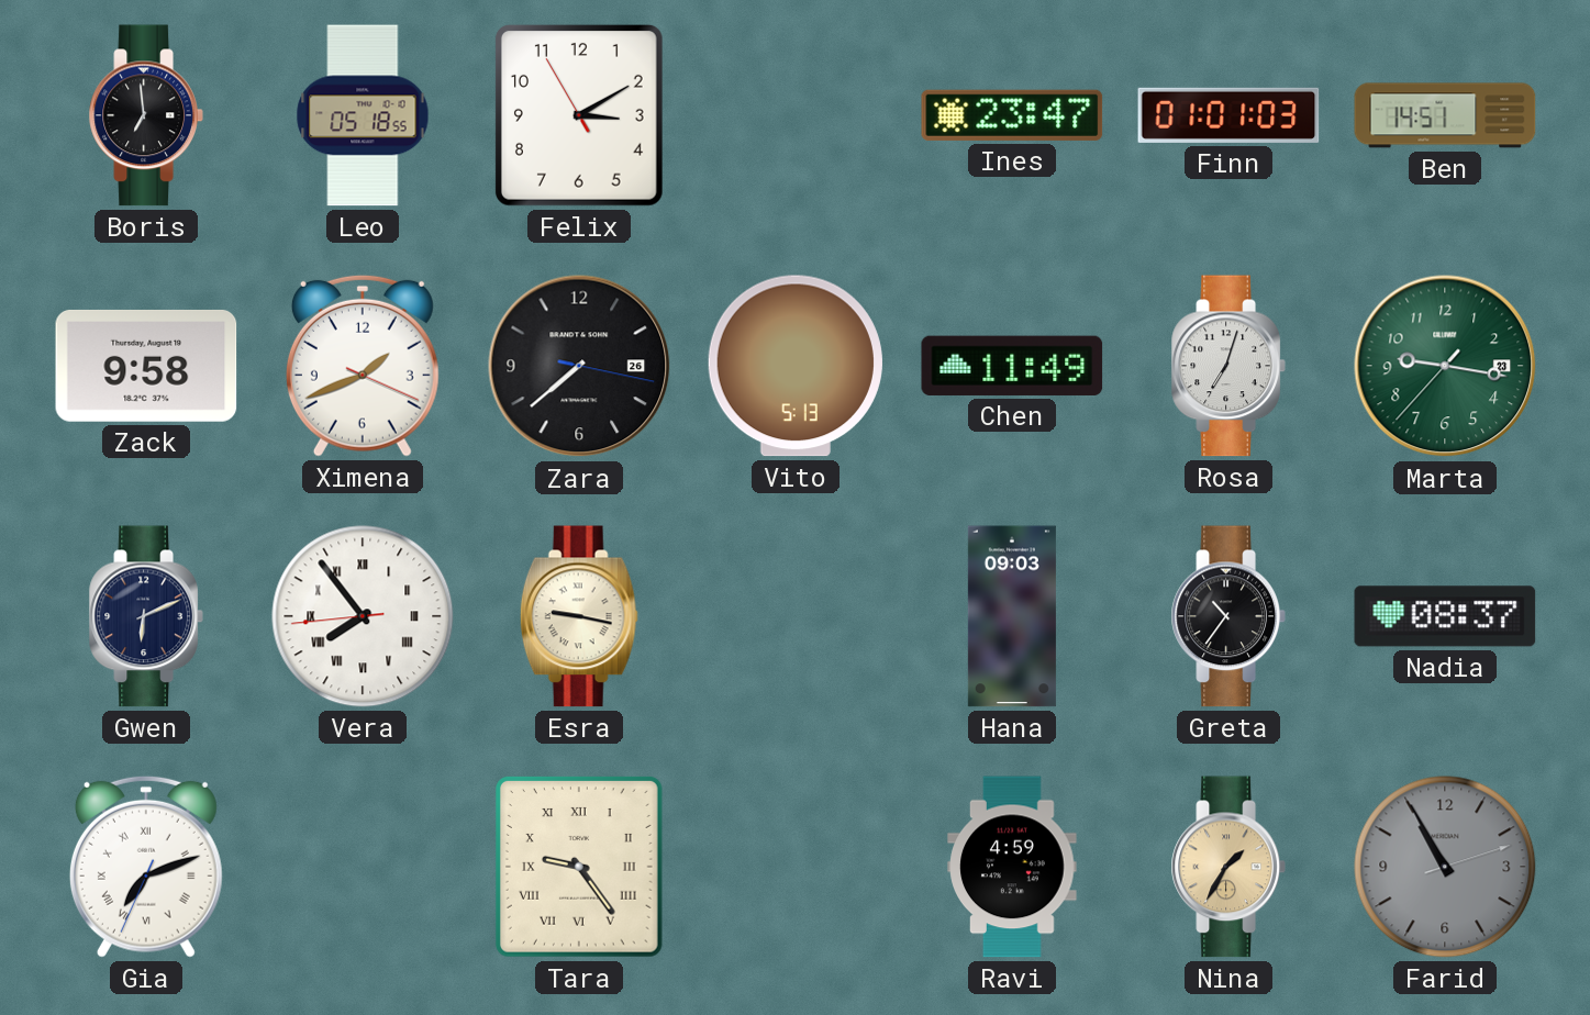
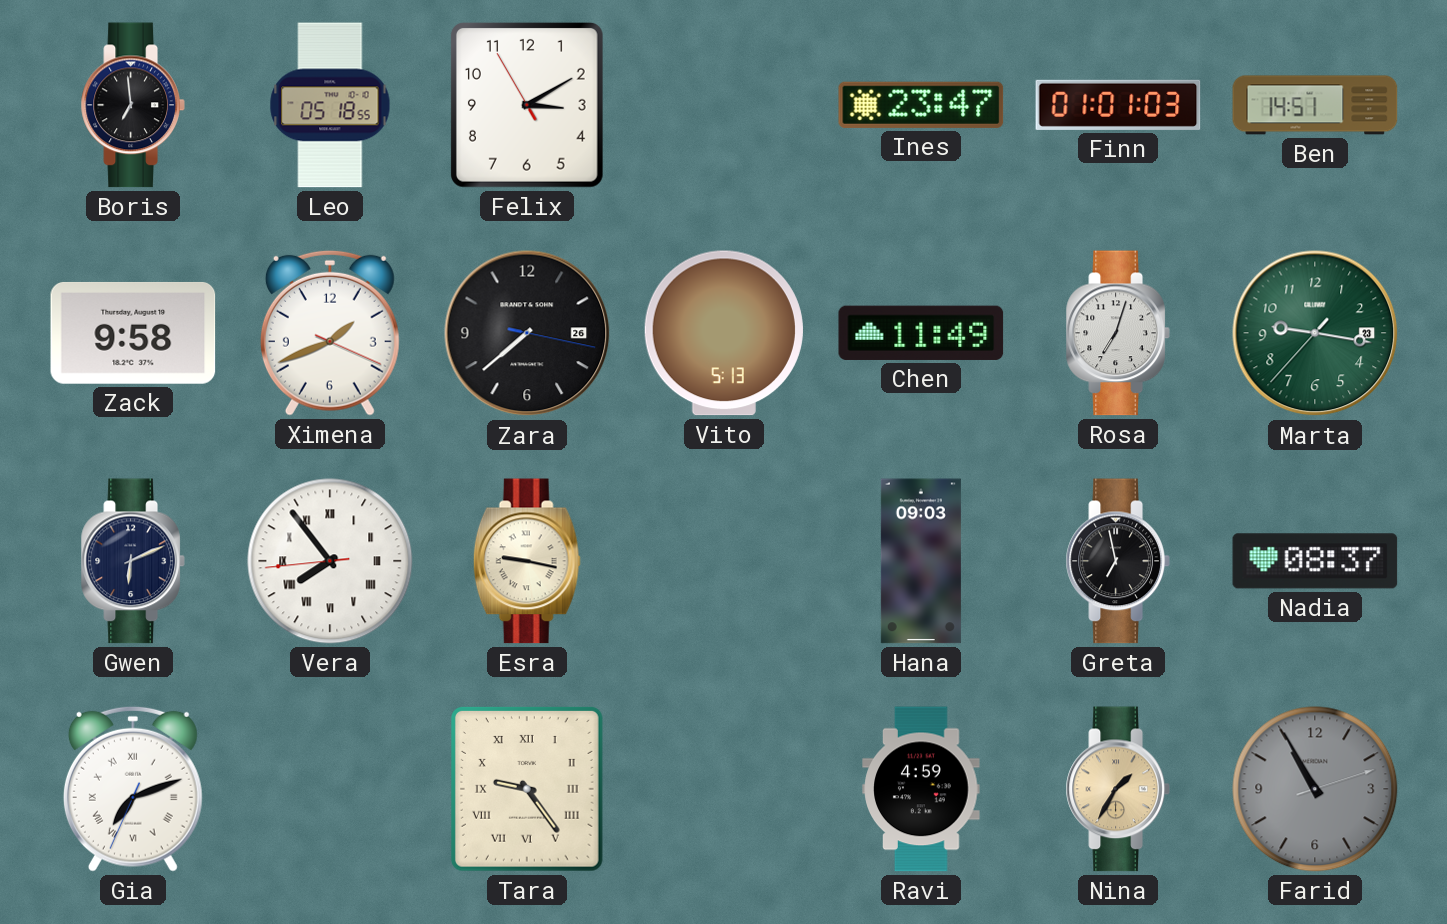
Greta: 10:36 -> 6:58
